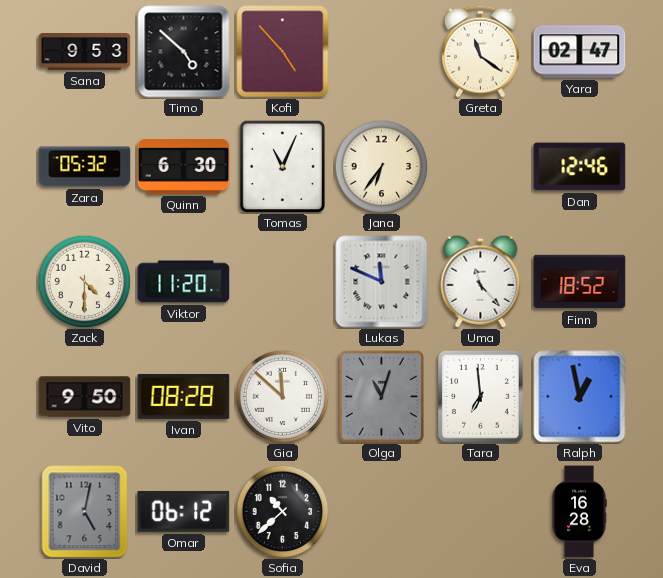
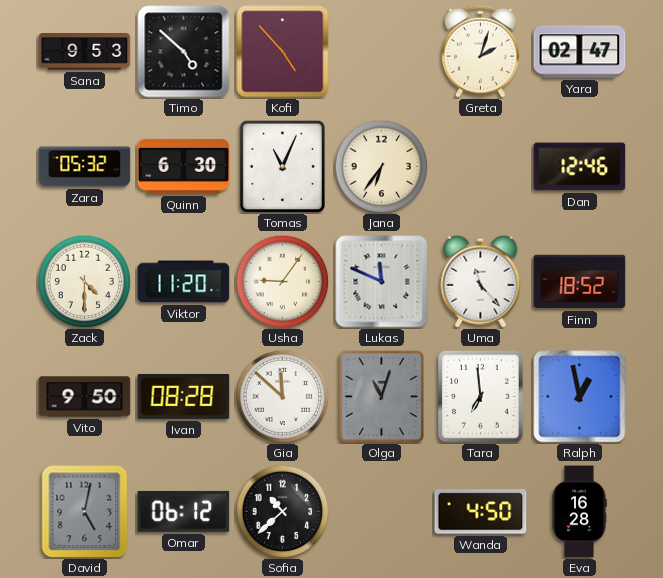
Greta: 11:21 -> 2:03
Usha: none -> 9:06
Wanda: none -> 4:50
